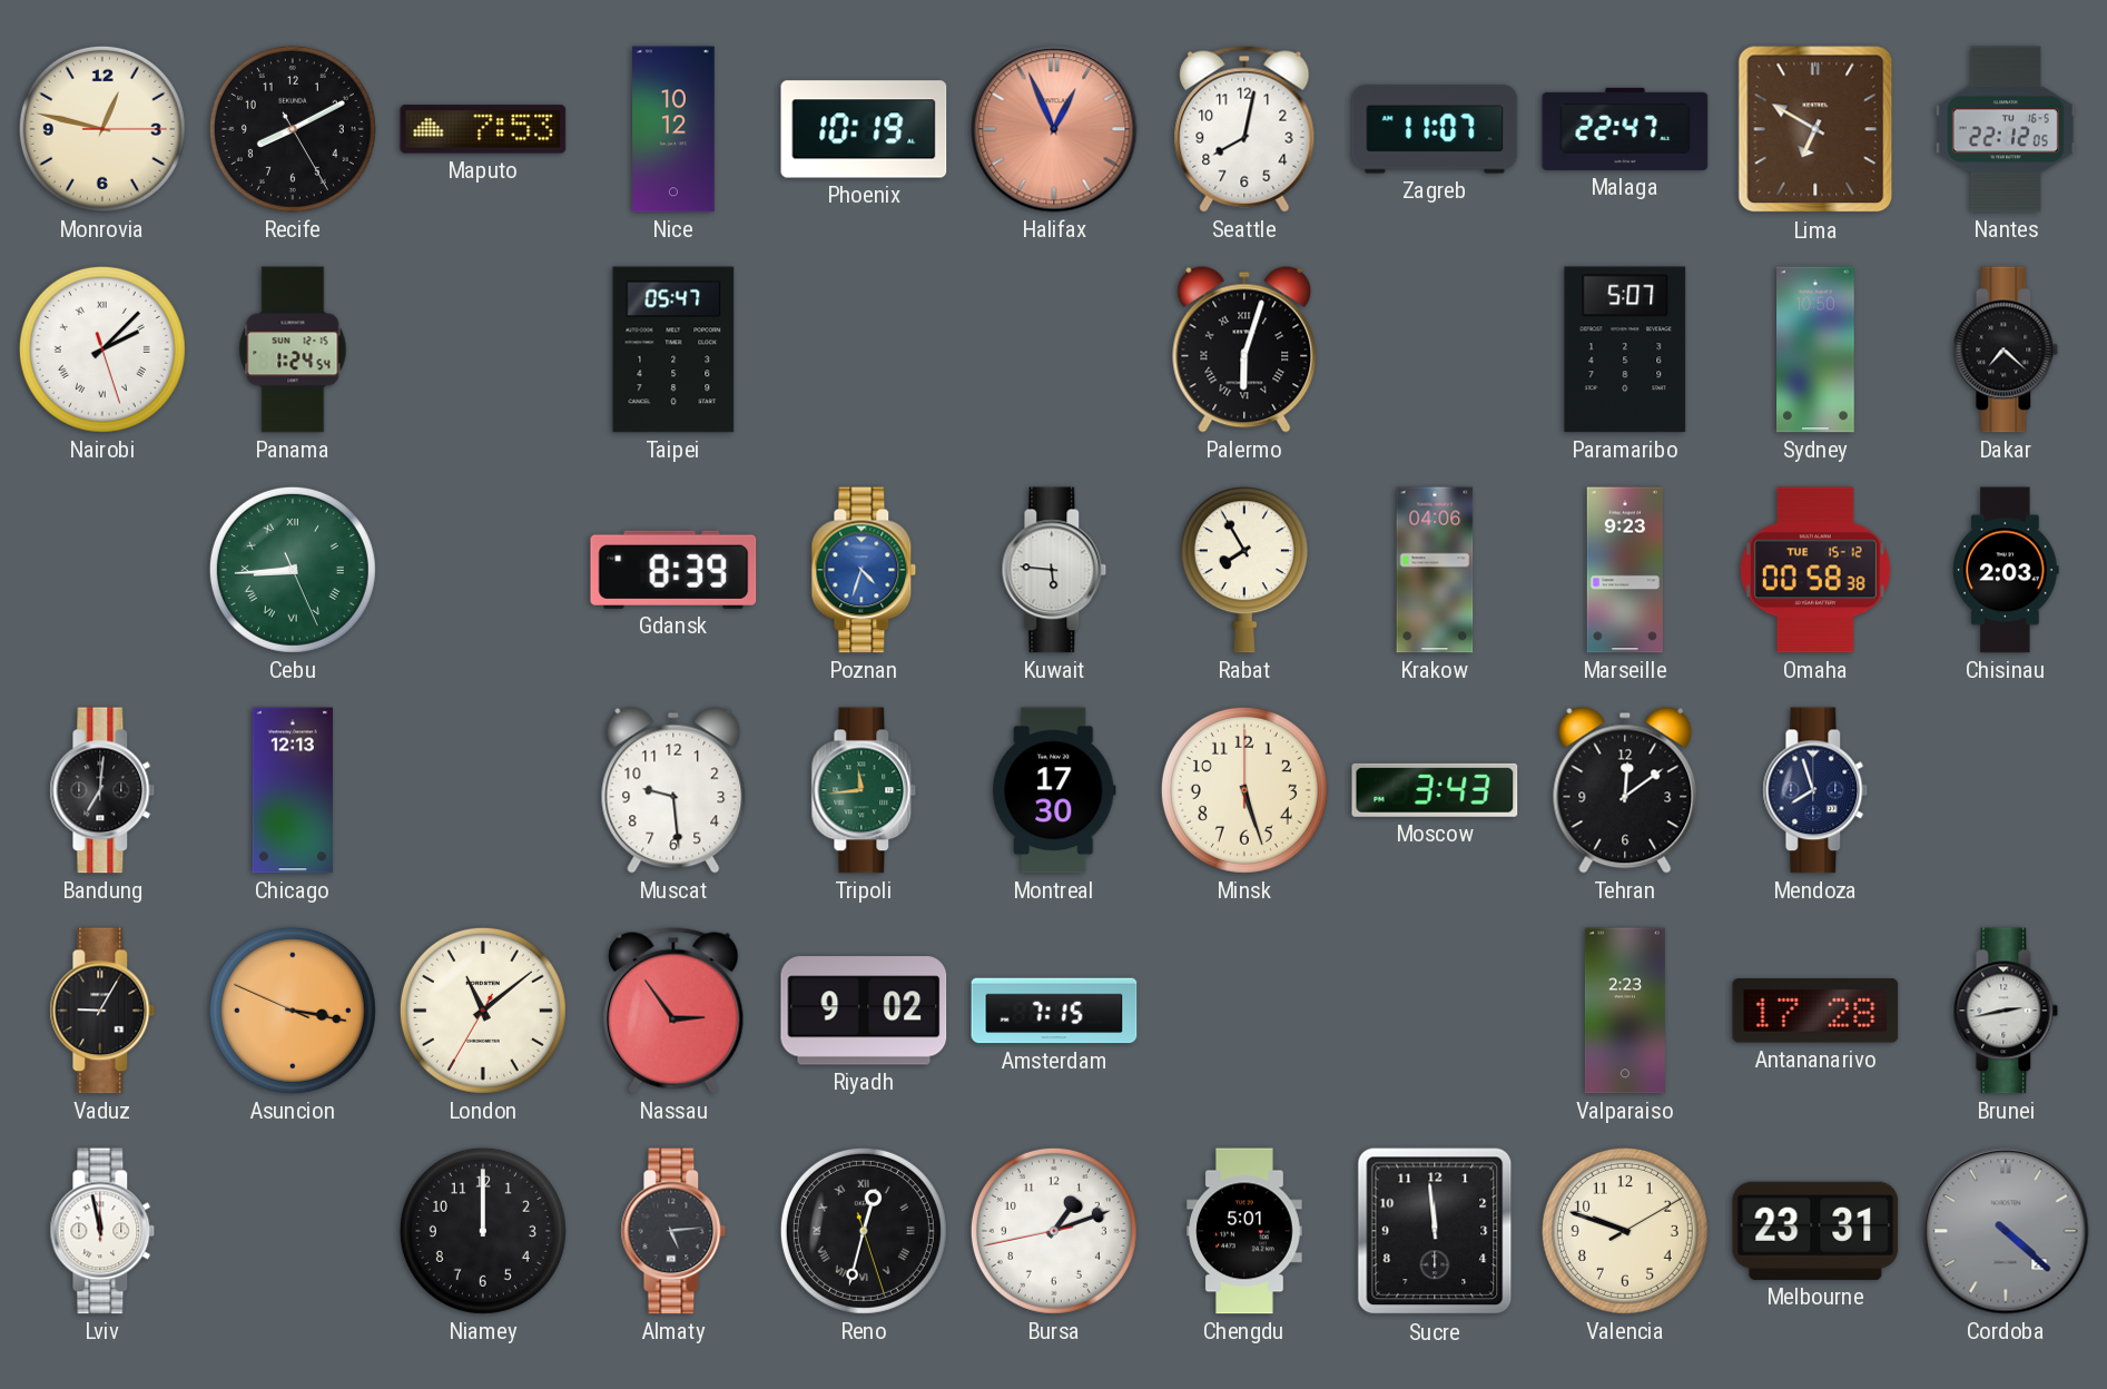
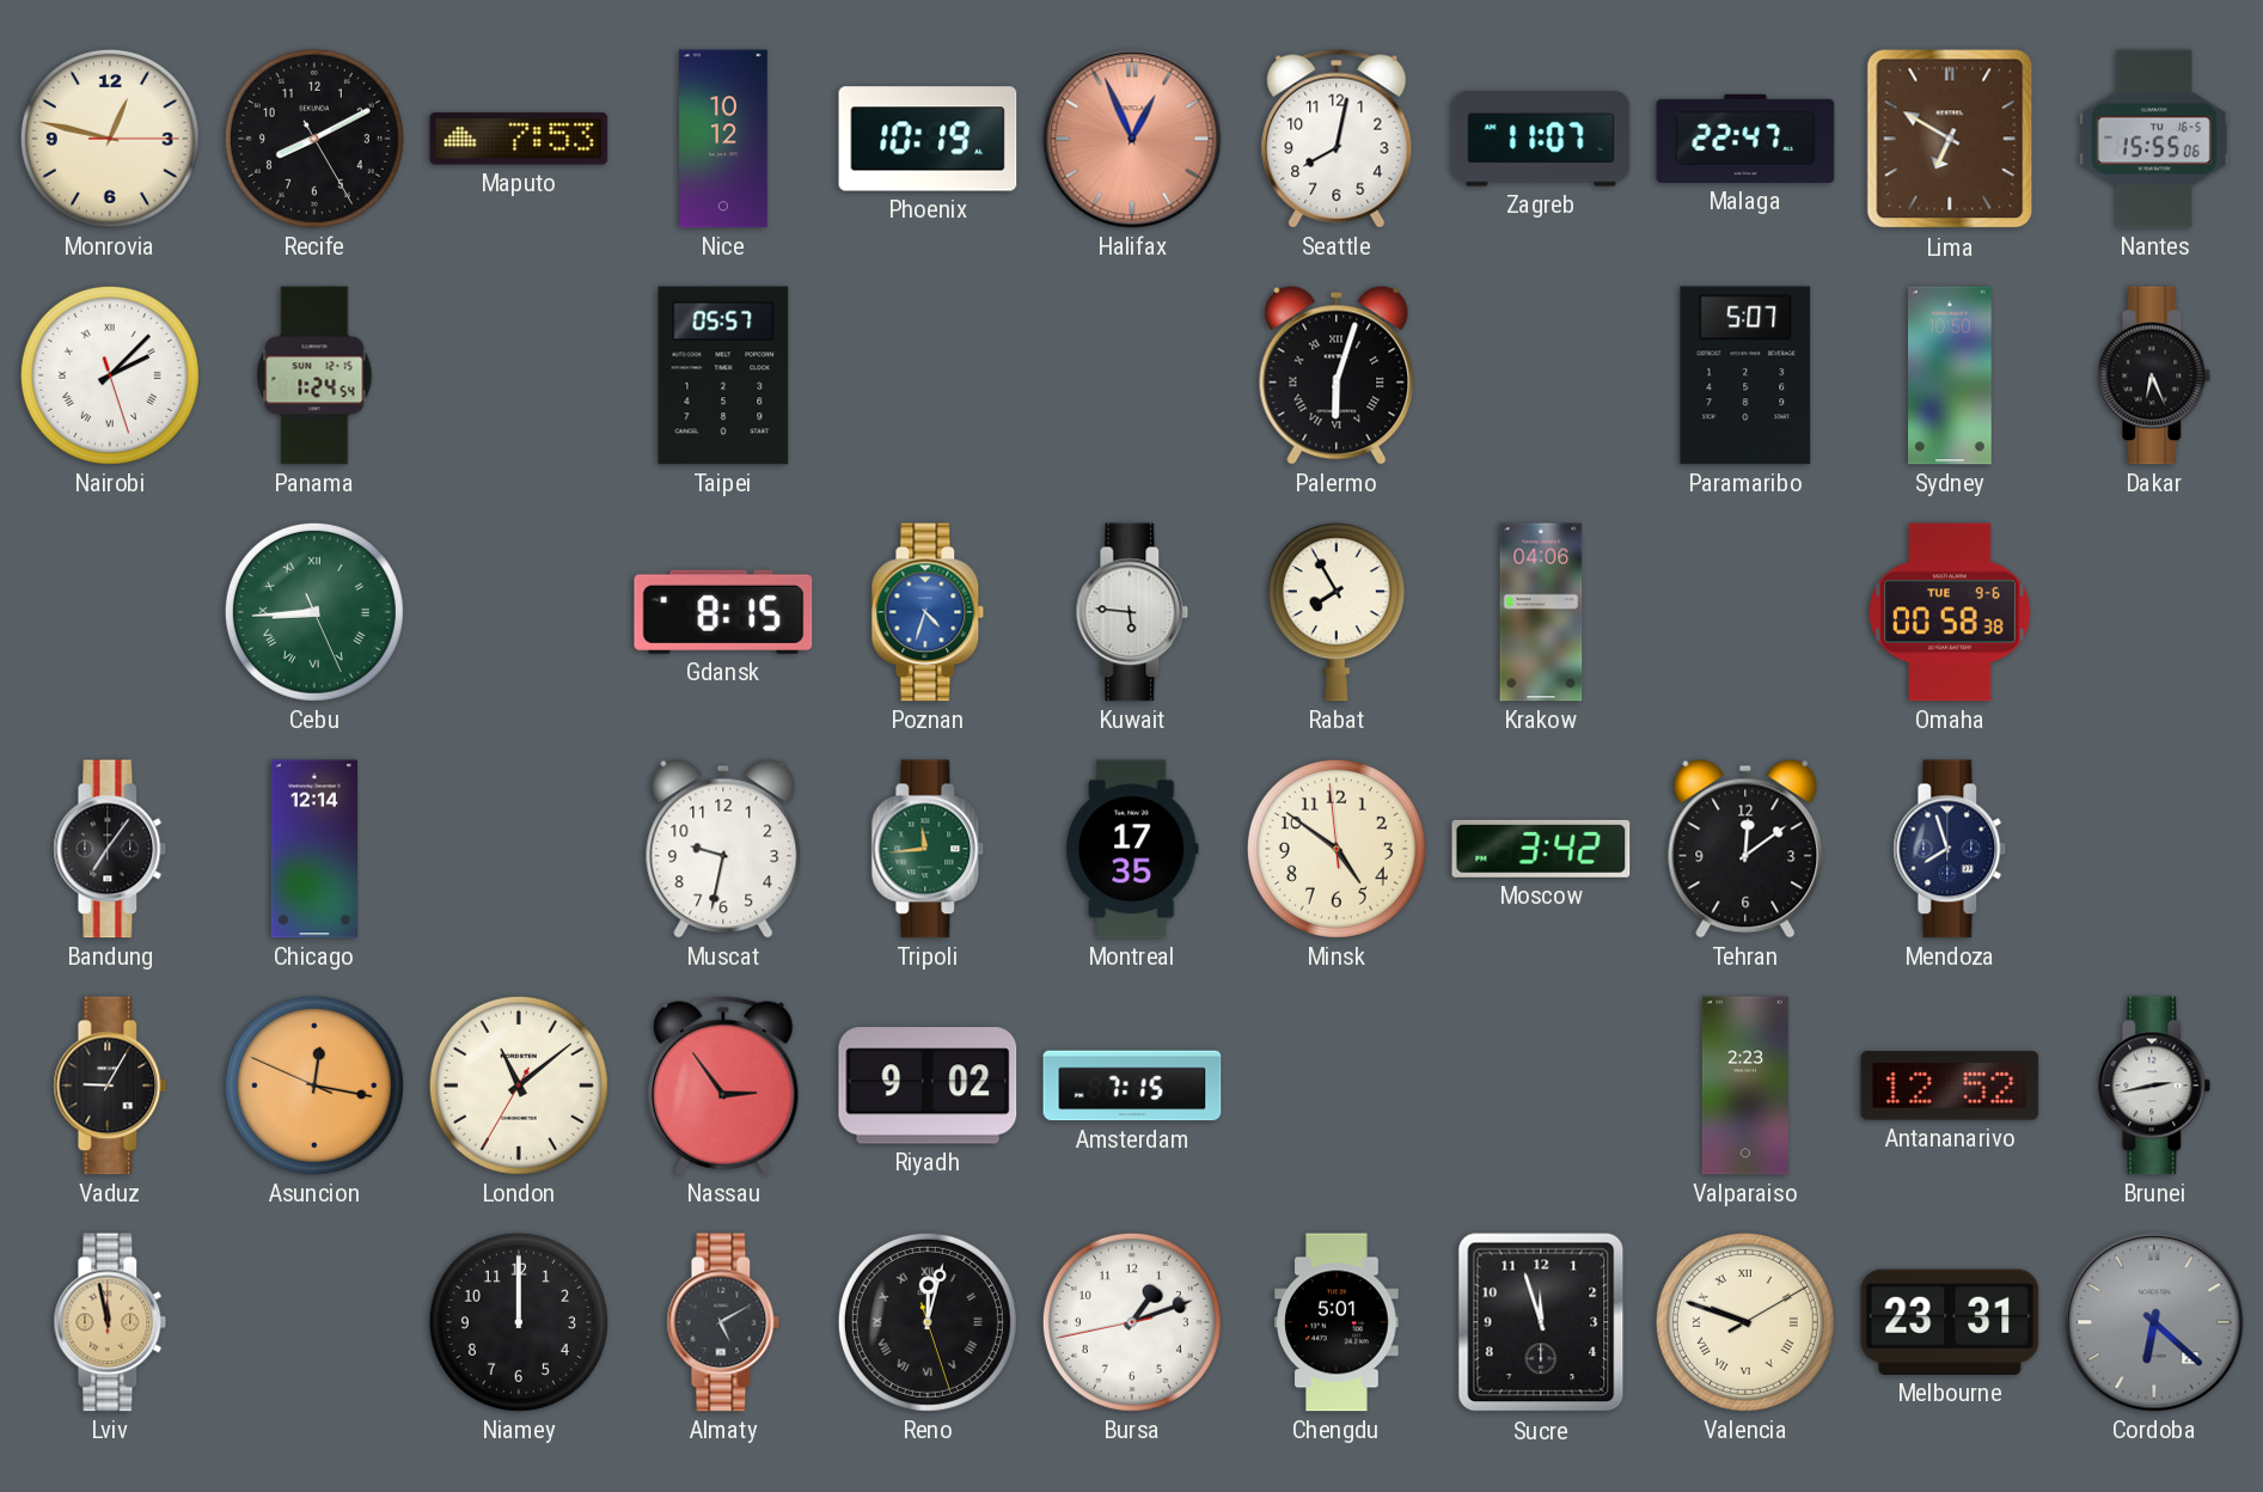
Nantes: 22:12 -> 15:55
Taipei: 05:47 -> 05:57
Dakar: 7:22 -> 6:26
Gdansk: 8:39 -> 8:15
Marseille: 9:23 -> none
Omaha date: TUE 15-12 -> TUE 9-6
Chisinau: 2:03 -> none
Bandung: 7:01 -> 7:06
Chicago: 12:13 -> 12:14
Muscat: 9:29 -> 9:32
Montreal: 17:30 -> 17:35
Minsk: 5:27 -> 4:50
Moscow: 3:43 -> 3:42
Asuncion: 3:16 -> 12:16
Antananarivo: 17:28 -> 12:52
Lviv dial: white -> champagne
Almaty: 5:14 -> 5:10
Reno: 12:32 -> 12:02
Sucre: 11:59 -> 11:57
Valencia numerals: Arabic -> Roman
Cordoba: 4:22 -> 6:22
